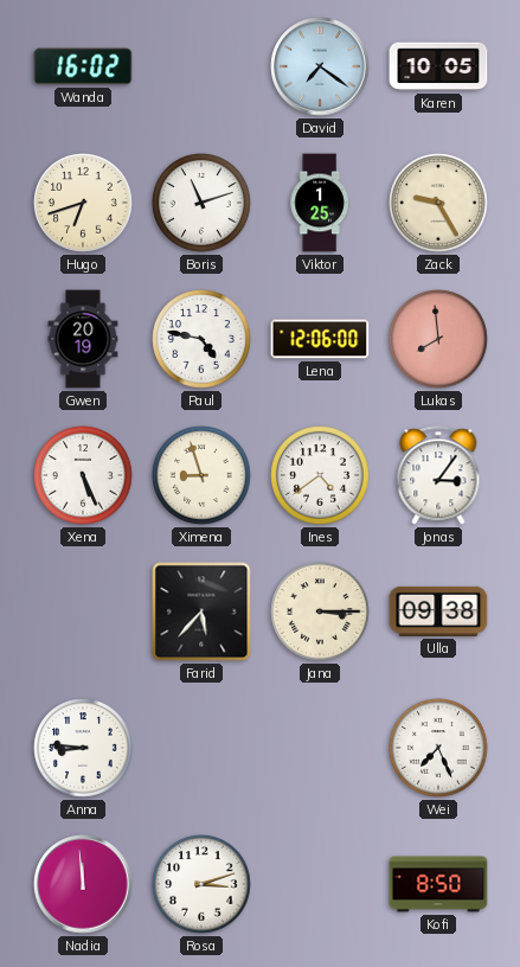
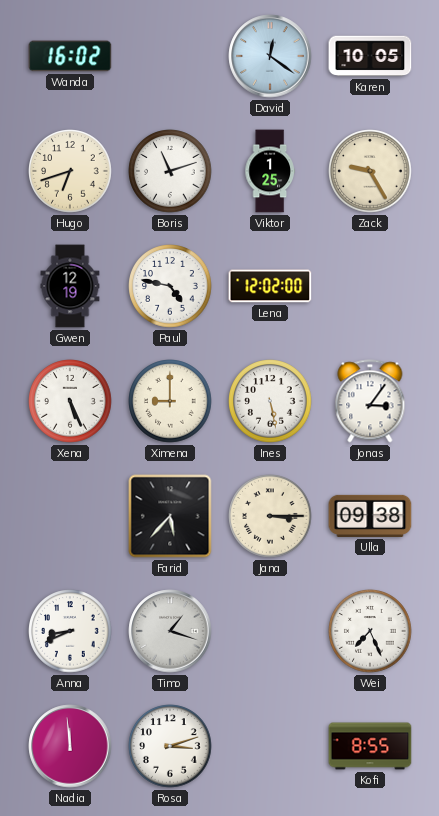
David: 7:21 -> 12:21
Gwen: 20:19 -> 12:19
Lena: 12:06 -> 12:02
Lukas: 7:59 -> none
Ximena: 8:57 -> 9:00
Ines: 4:39 -> 5:28
Anna: 8:46 -> 8:41
Timo: none -> 1:18
Kofi: 8:50 -> 8:55
